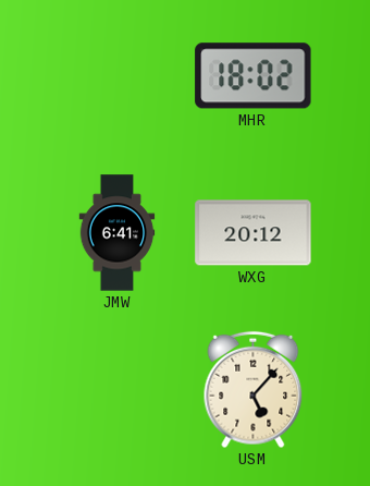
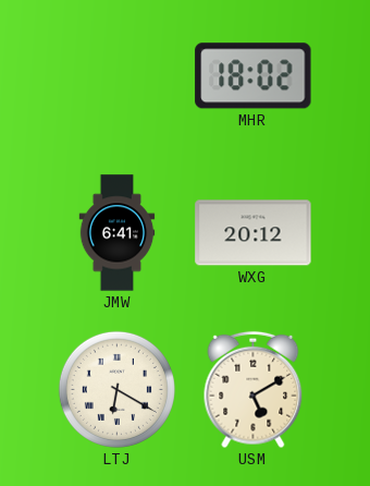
LTJ: none -> 6:20
USM: 5:07 -> 5:10
